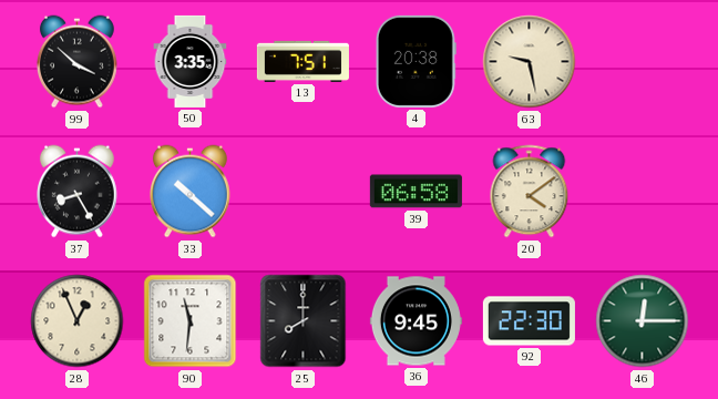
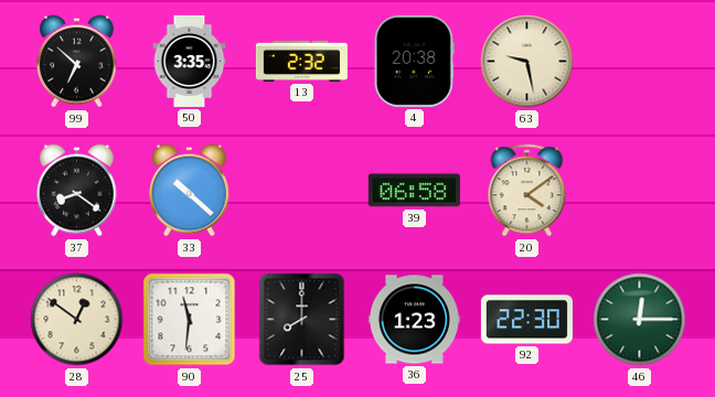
99: 3:52 -> 6:52
13: 7:51 -> 2:32
37: 8:25 -> 8:21
28: 12:56 -> 12:51
36: 9:45 -> 1:23
